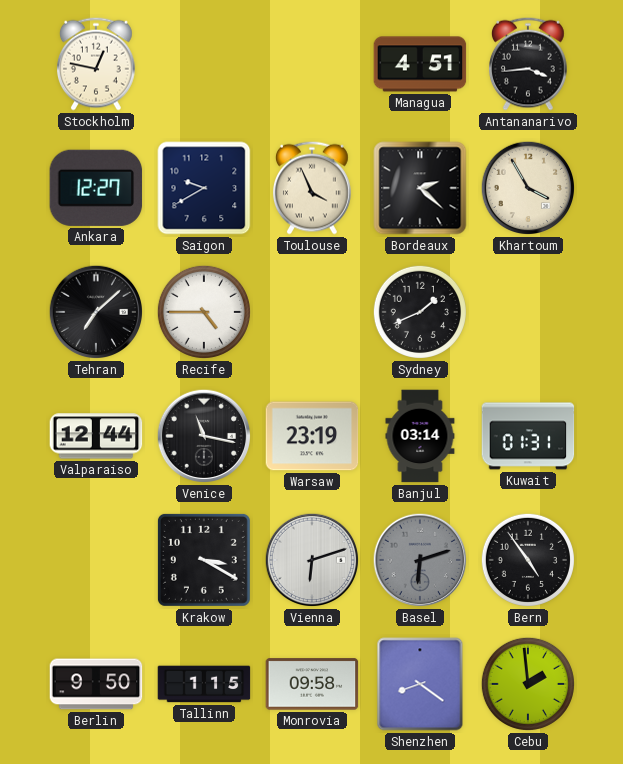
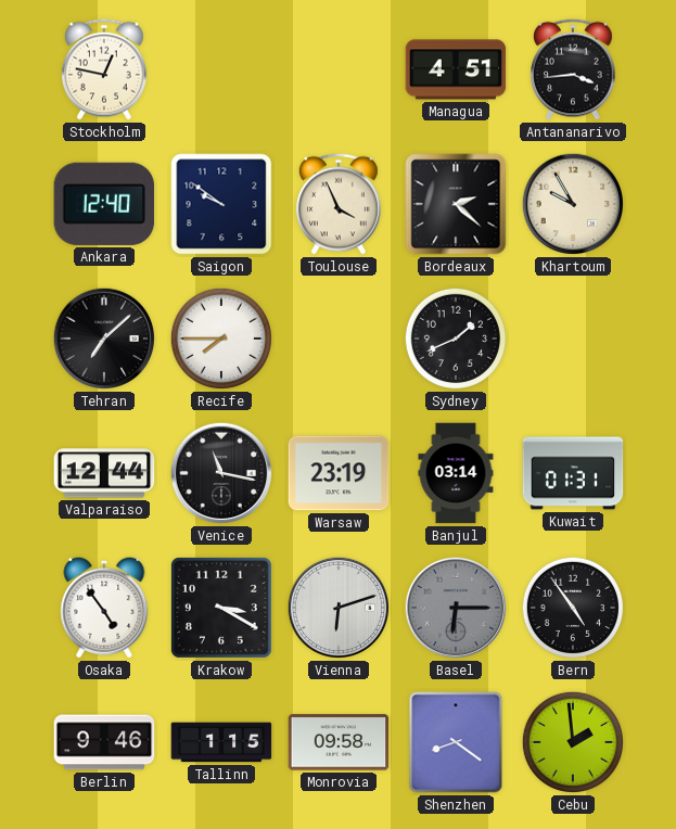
Ankara: 12:27 -> 12:40
Saigon: 9:40 -> 9:51
Khartoum: 3:55 -> 9:55
Recife: 4:45 -> 7:45
Osaka: none -> 4:54
Basel: 6:12 -> 6:15
Berlin: 9:50 -> 9:46
